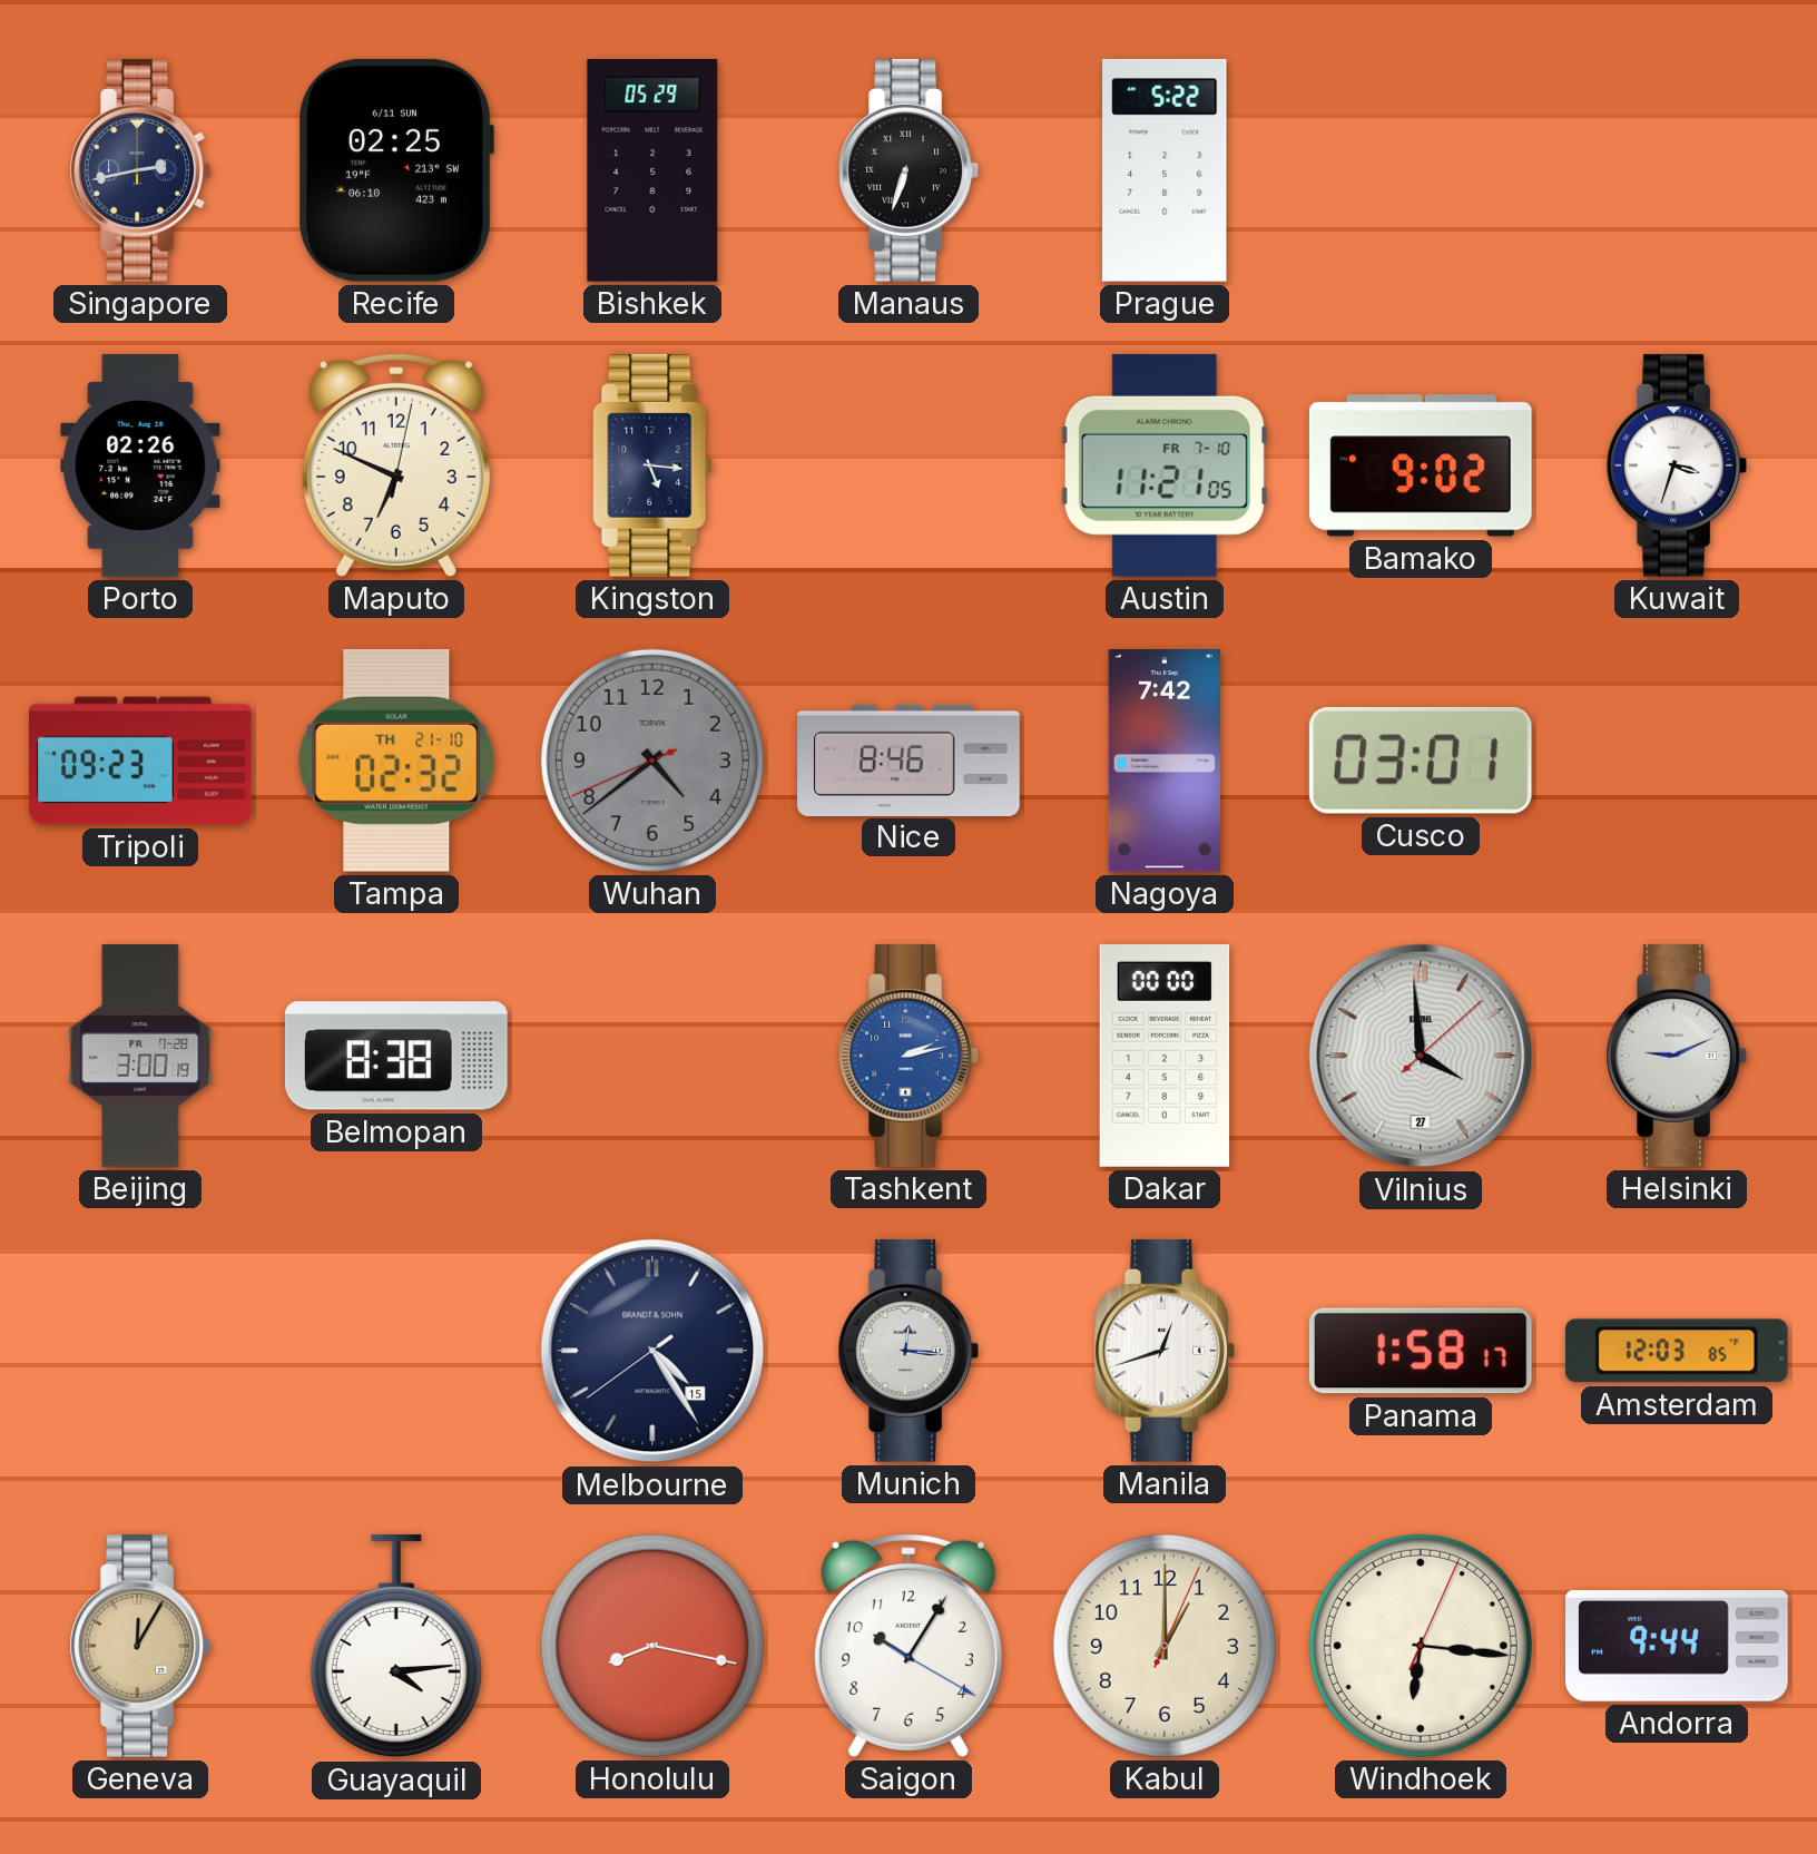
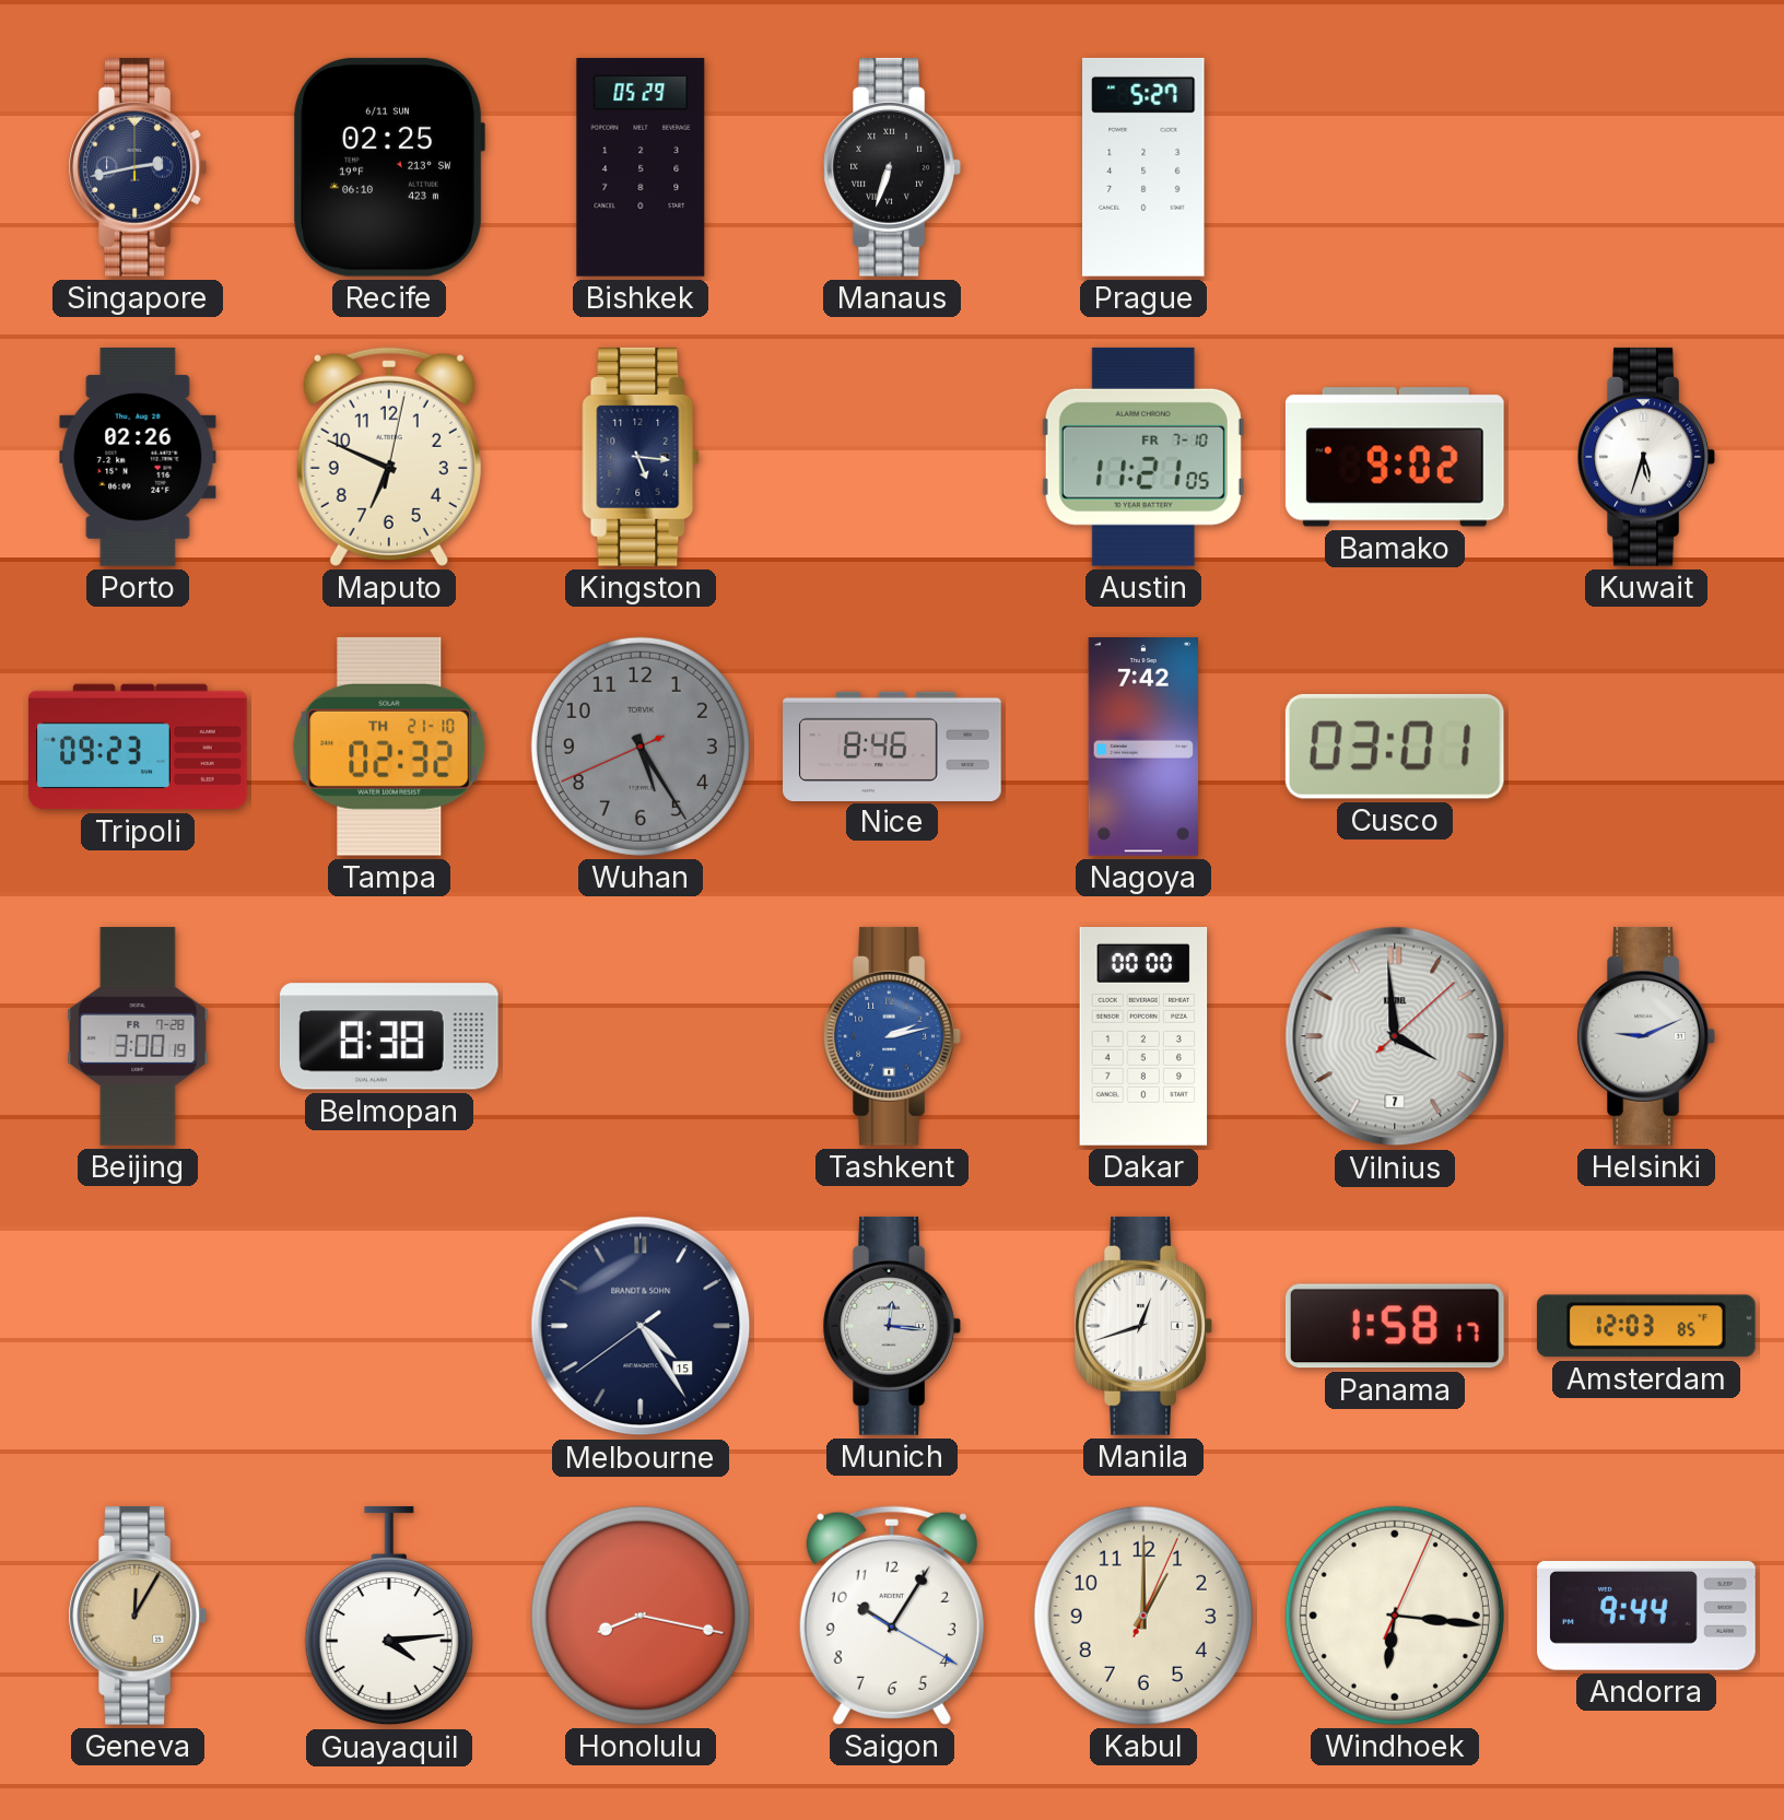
Prague: 5:22 -> 5:27
Kuwait: 3:33 -> 5:33
Wuhan: 4:38 -> 5:24
Vilnius date: 27 -> 7
